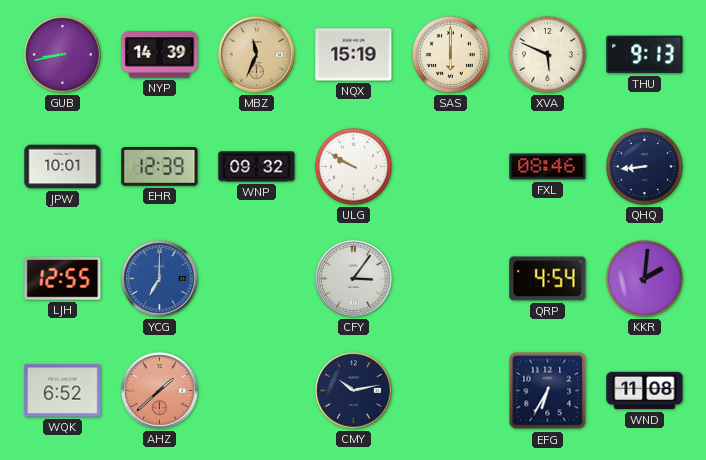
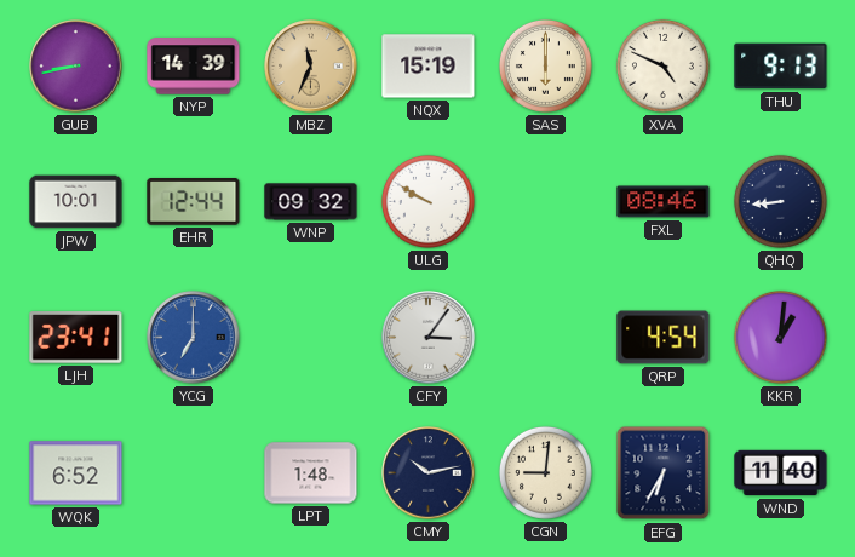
XVA: 5:49 -> 4:49
EHR: 12:39 -> 12:44
LJH: 12:55 -> 23:41
KKR: 2:01 -> 1:01
AHZ: 1:38 -> none
LPT: none -> 1:48
CGN: none -> 9:01
WND: 11:08 -> 11:40
